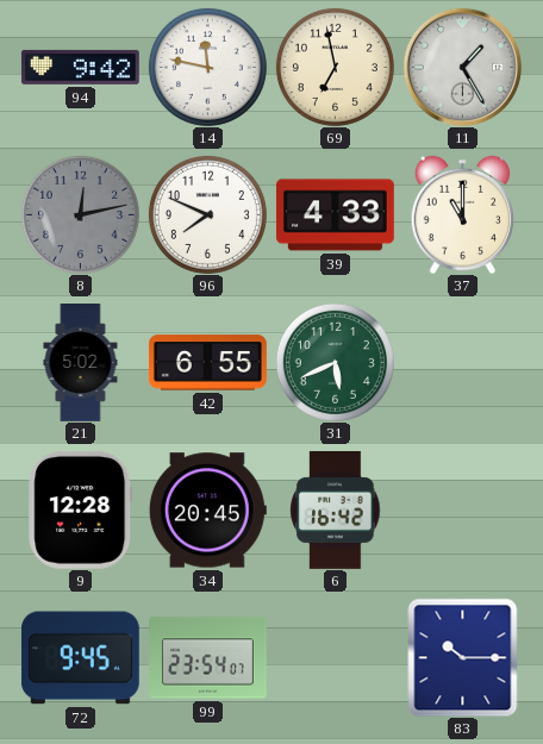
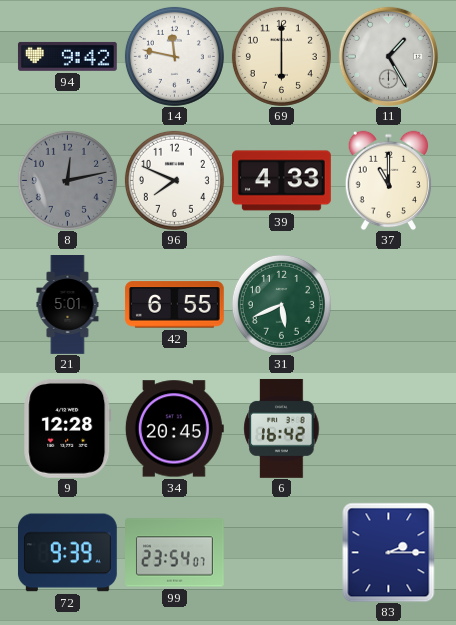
69: 6:58 -> 6:00
21: 5:02 -> 5:01
72: 9:45 -> 9:39
83: 10:15 -> 2:15
